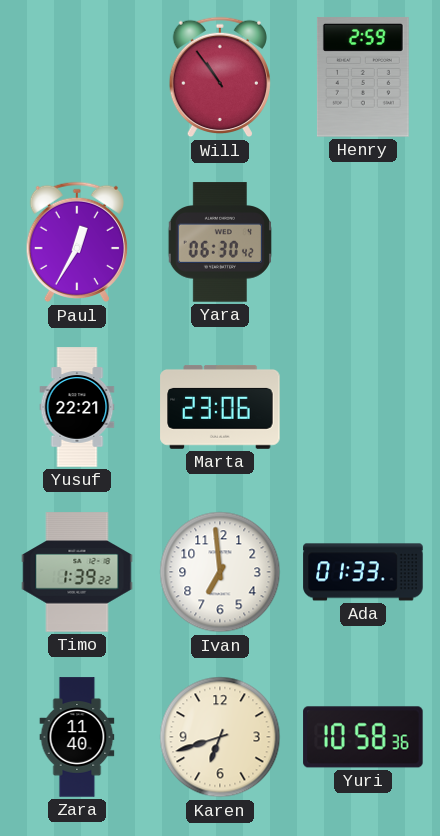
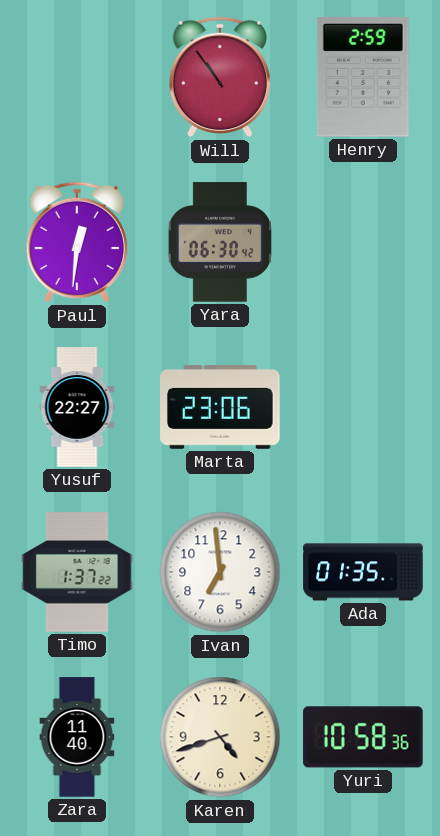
Paul: 12:35 -> 12:31
Yusuf: 22:21 -> 22:27
Timo: 1:39 -> 1:37
Ada: 01:33 -> 01:35
Karen: 6:42 -> 4:42
